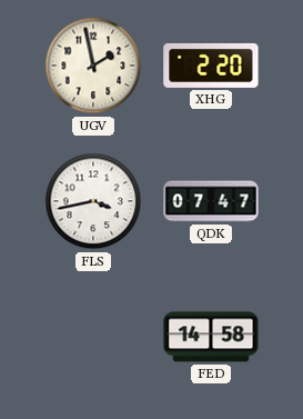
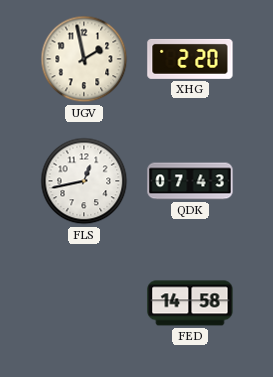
FLS: 3:43 -> 12:43
QDK: 07:47 -> 07:43
